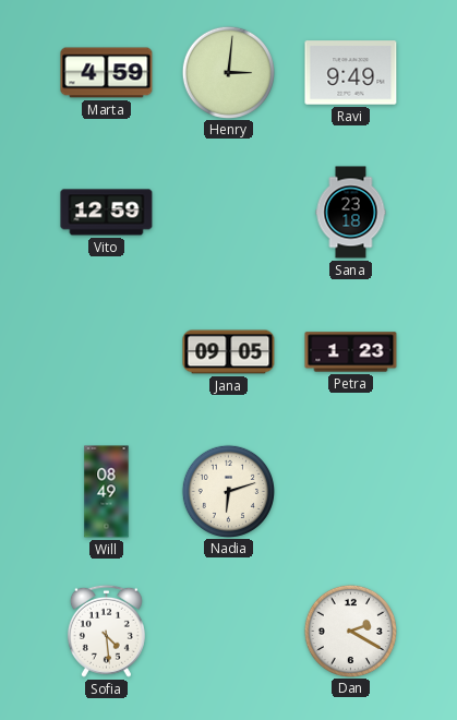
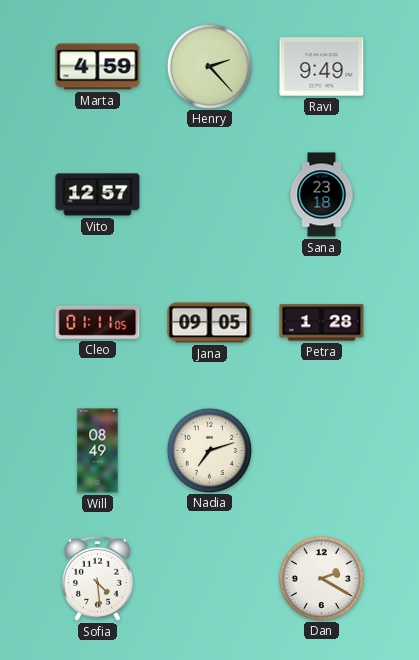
Henry: 3:01 -> 2:23
Vito: 12:59 -> 12:57
Cleo: none -> 01:11
Petra: 1:23 -> 1:28
Nadia: 6:12 -> 7:12
